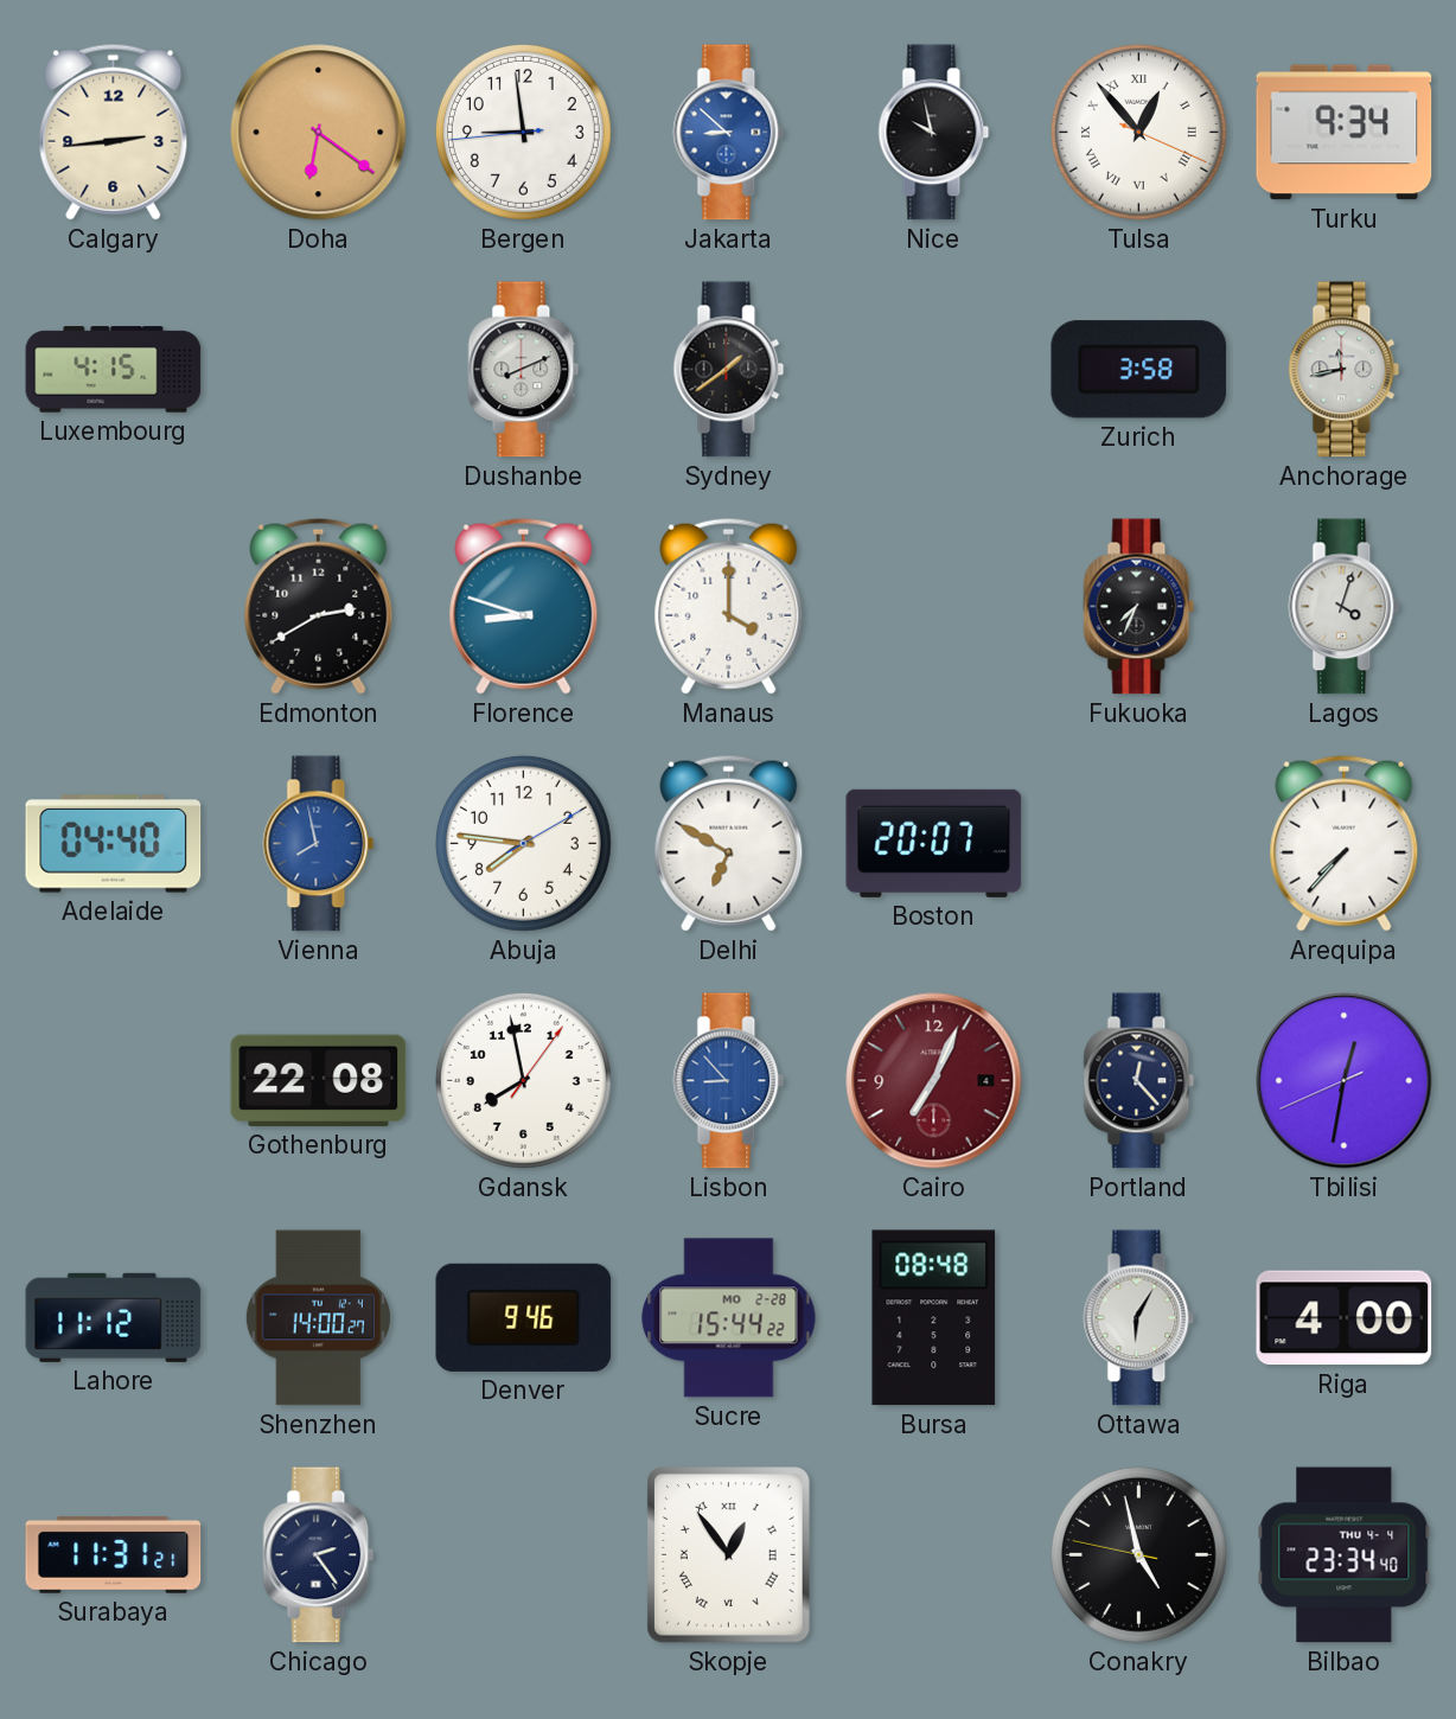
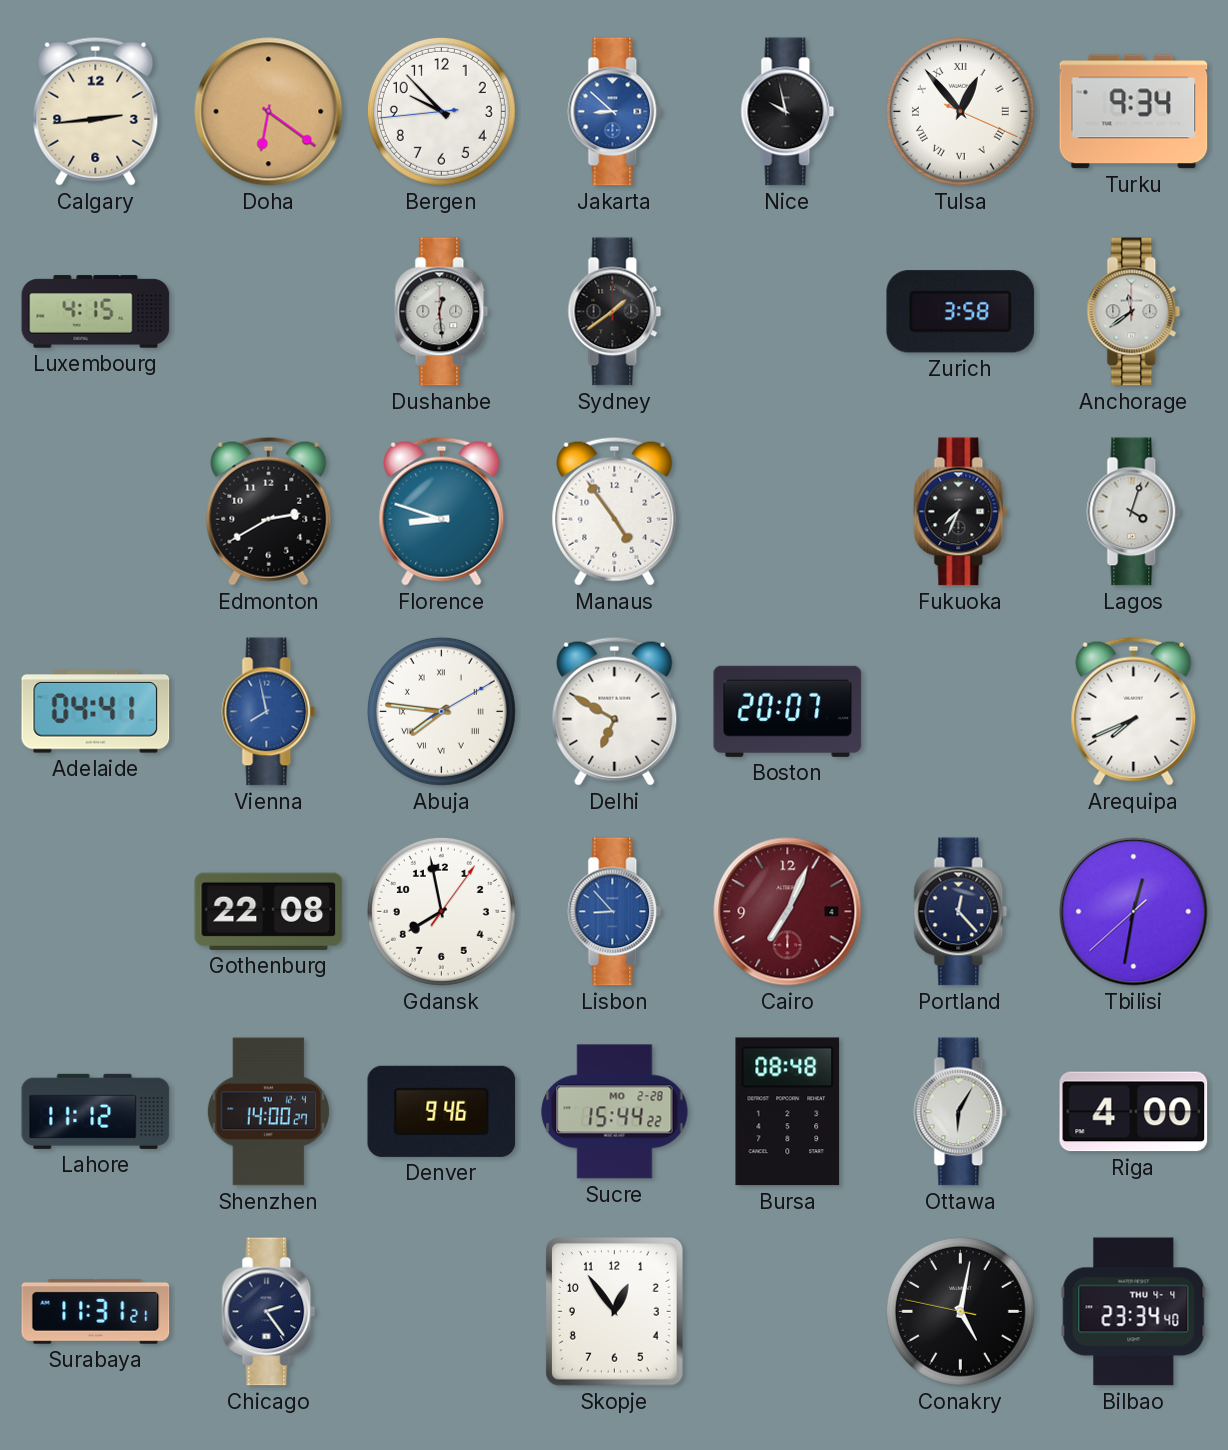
Bergen: 8:58 -> 9:52
Dushanbe: 8:11 -> 12:29
Anchorage: 11:43 -> 11:39
Manaus: 4:00 -> 4:54
Adelaide: 04:40 -> 04:41
Abuja numerals: Arabic -> Roman
Arequipa: 7:37 -> 7:41
Tbilisi: 12:31:41 -> 12:31:38
Skopje numerals: Roman -> Arabic
Conakry: 4:57 -> 5:01
